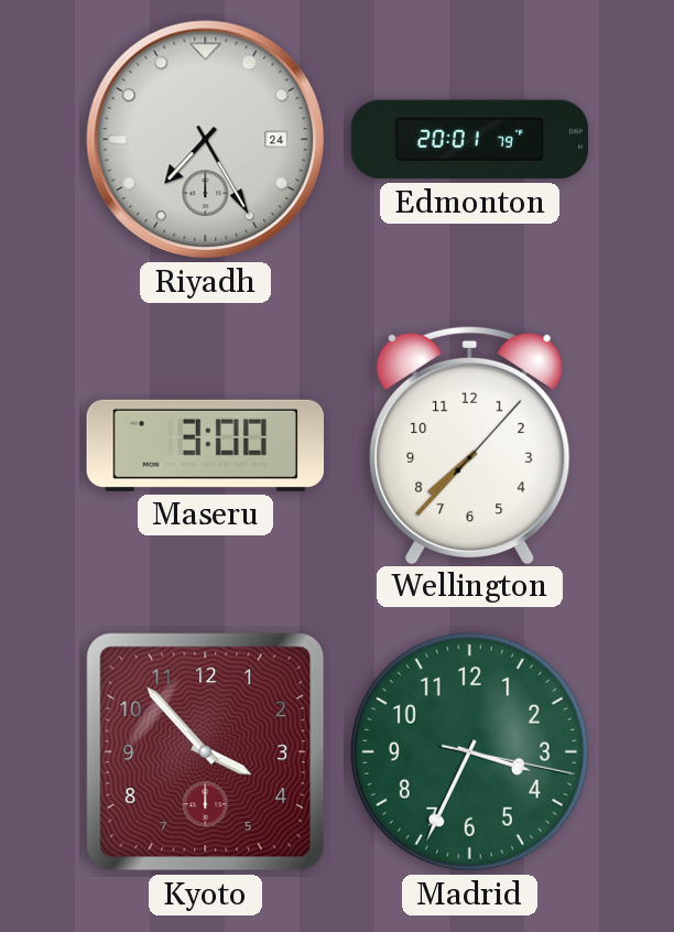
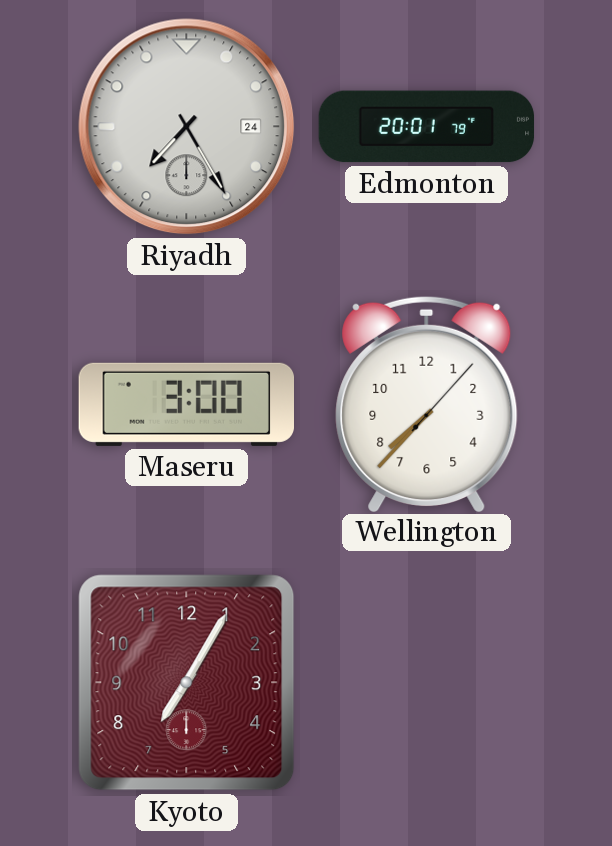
Kyoto: 3:53 -> 7:05
Madrid: 3:34 -> none
